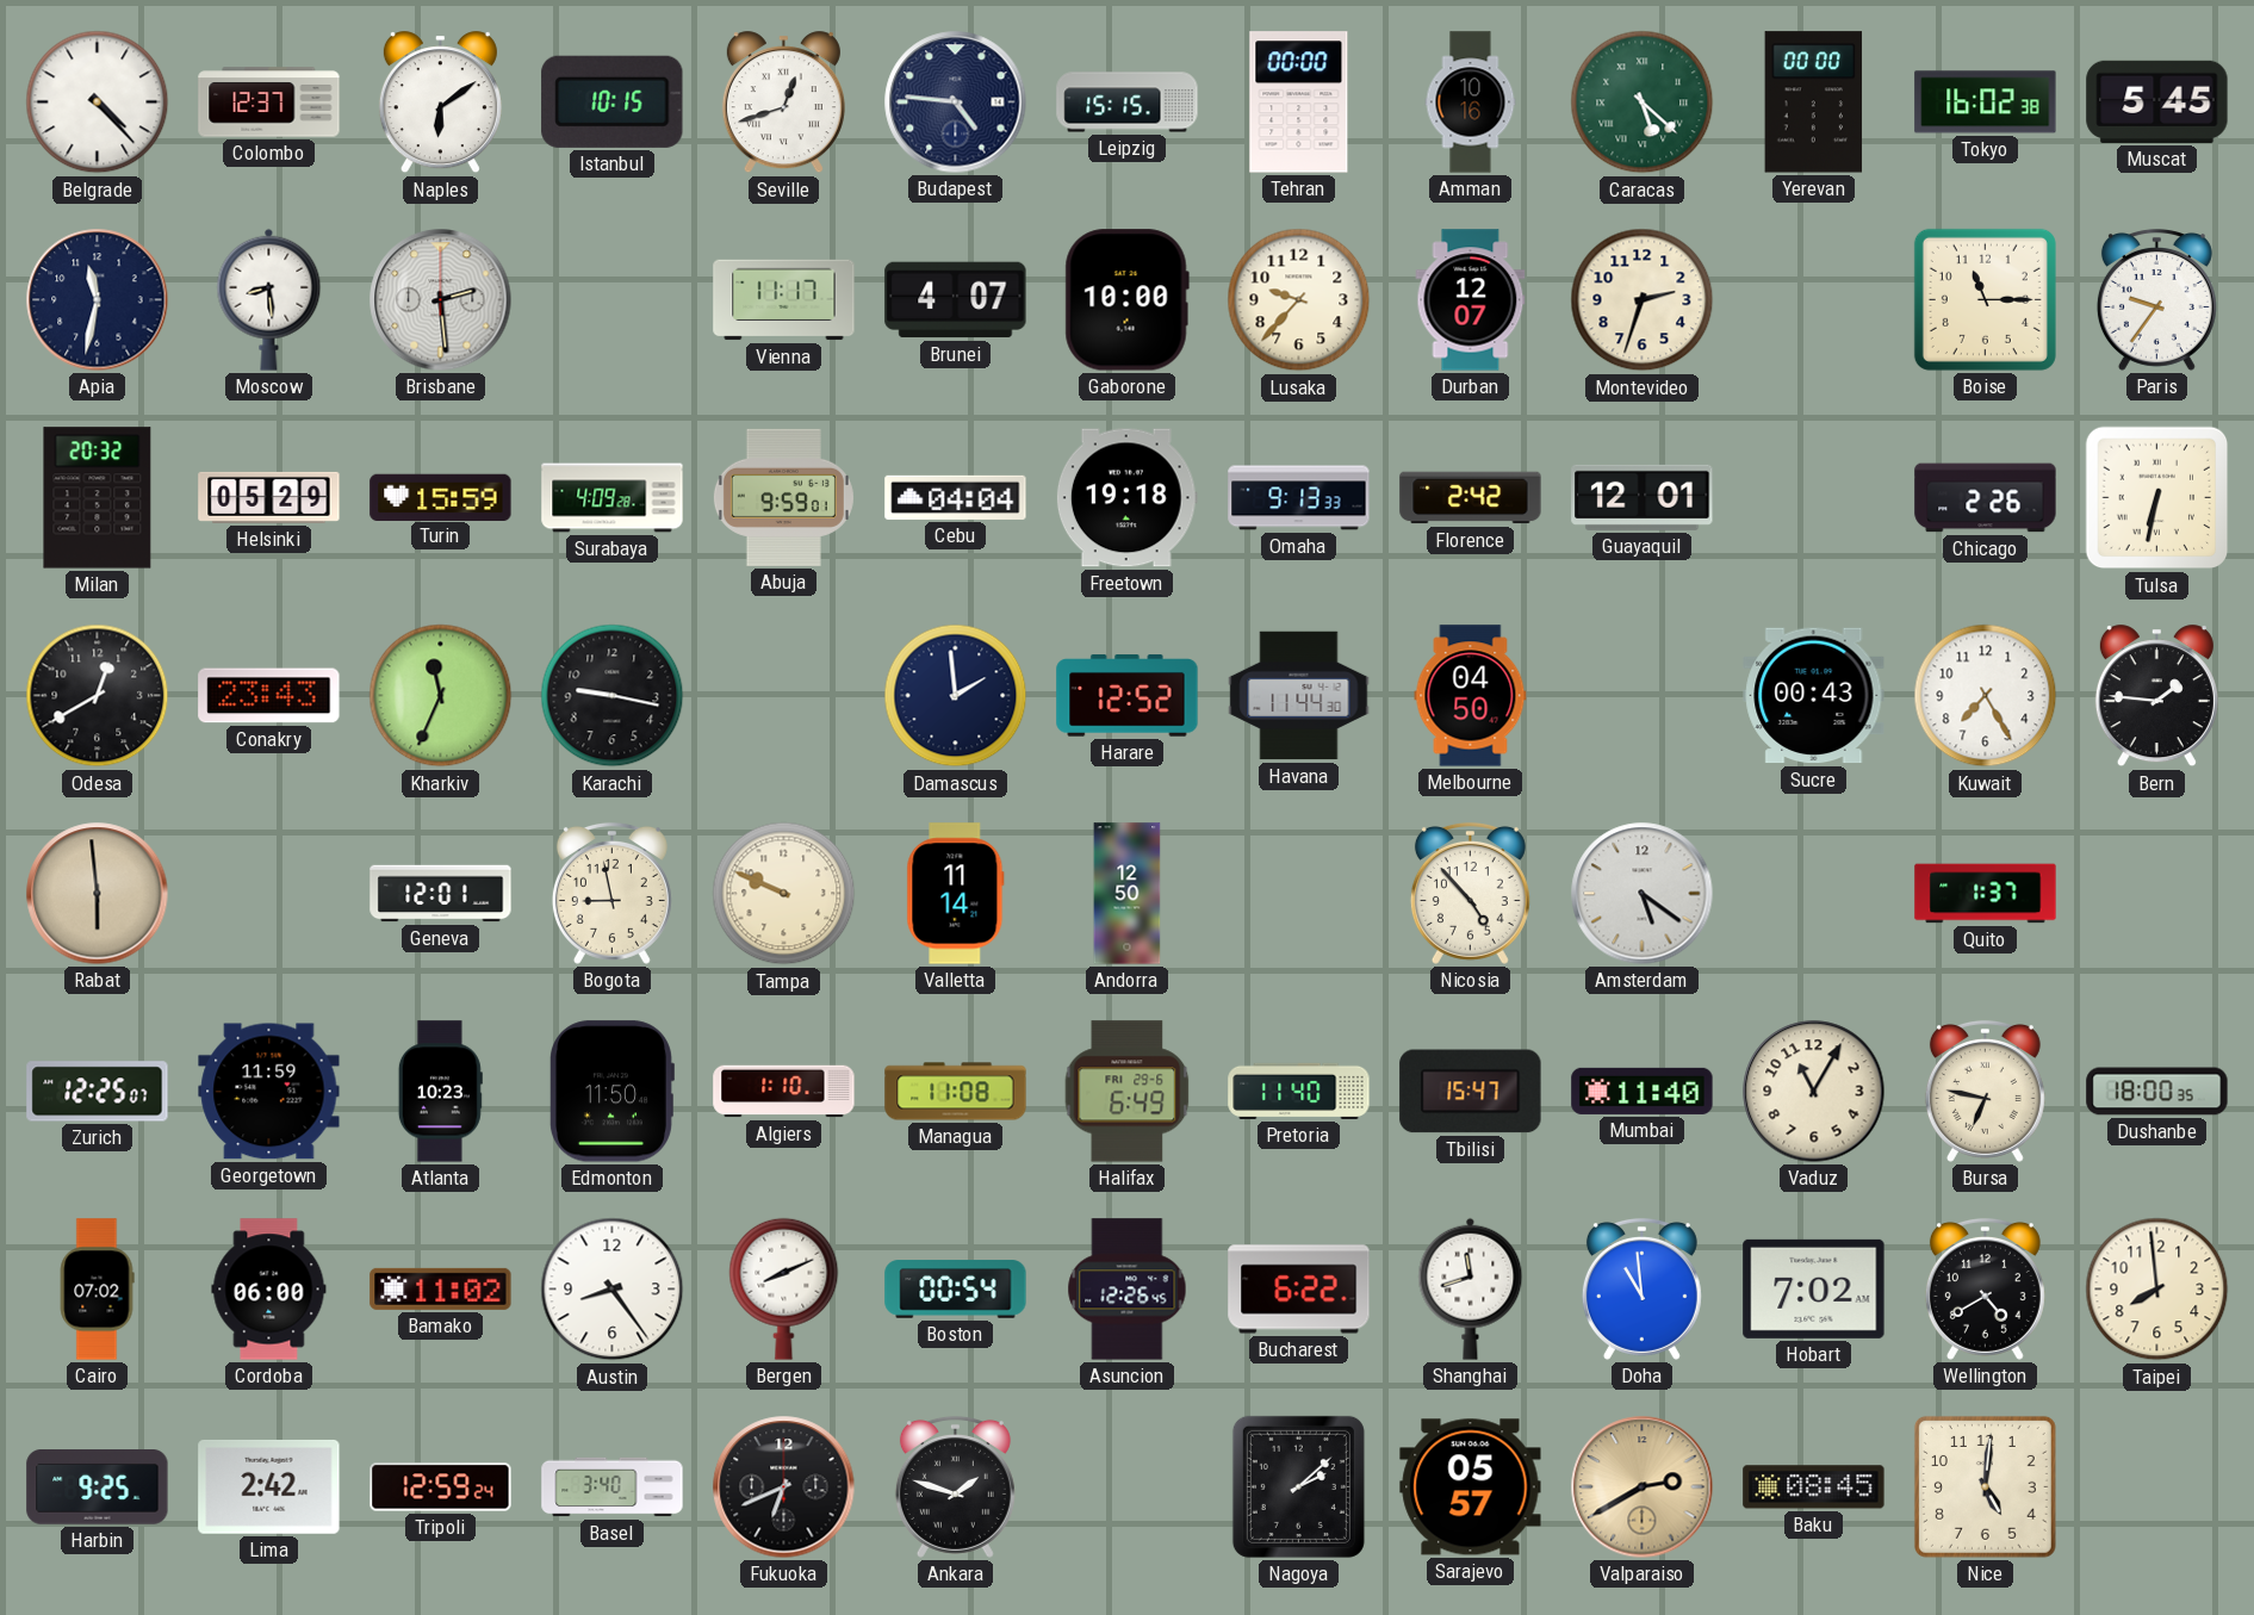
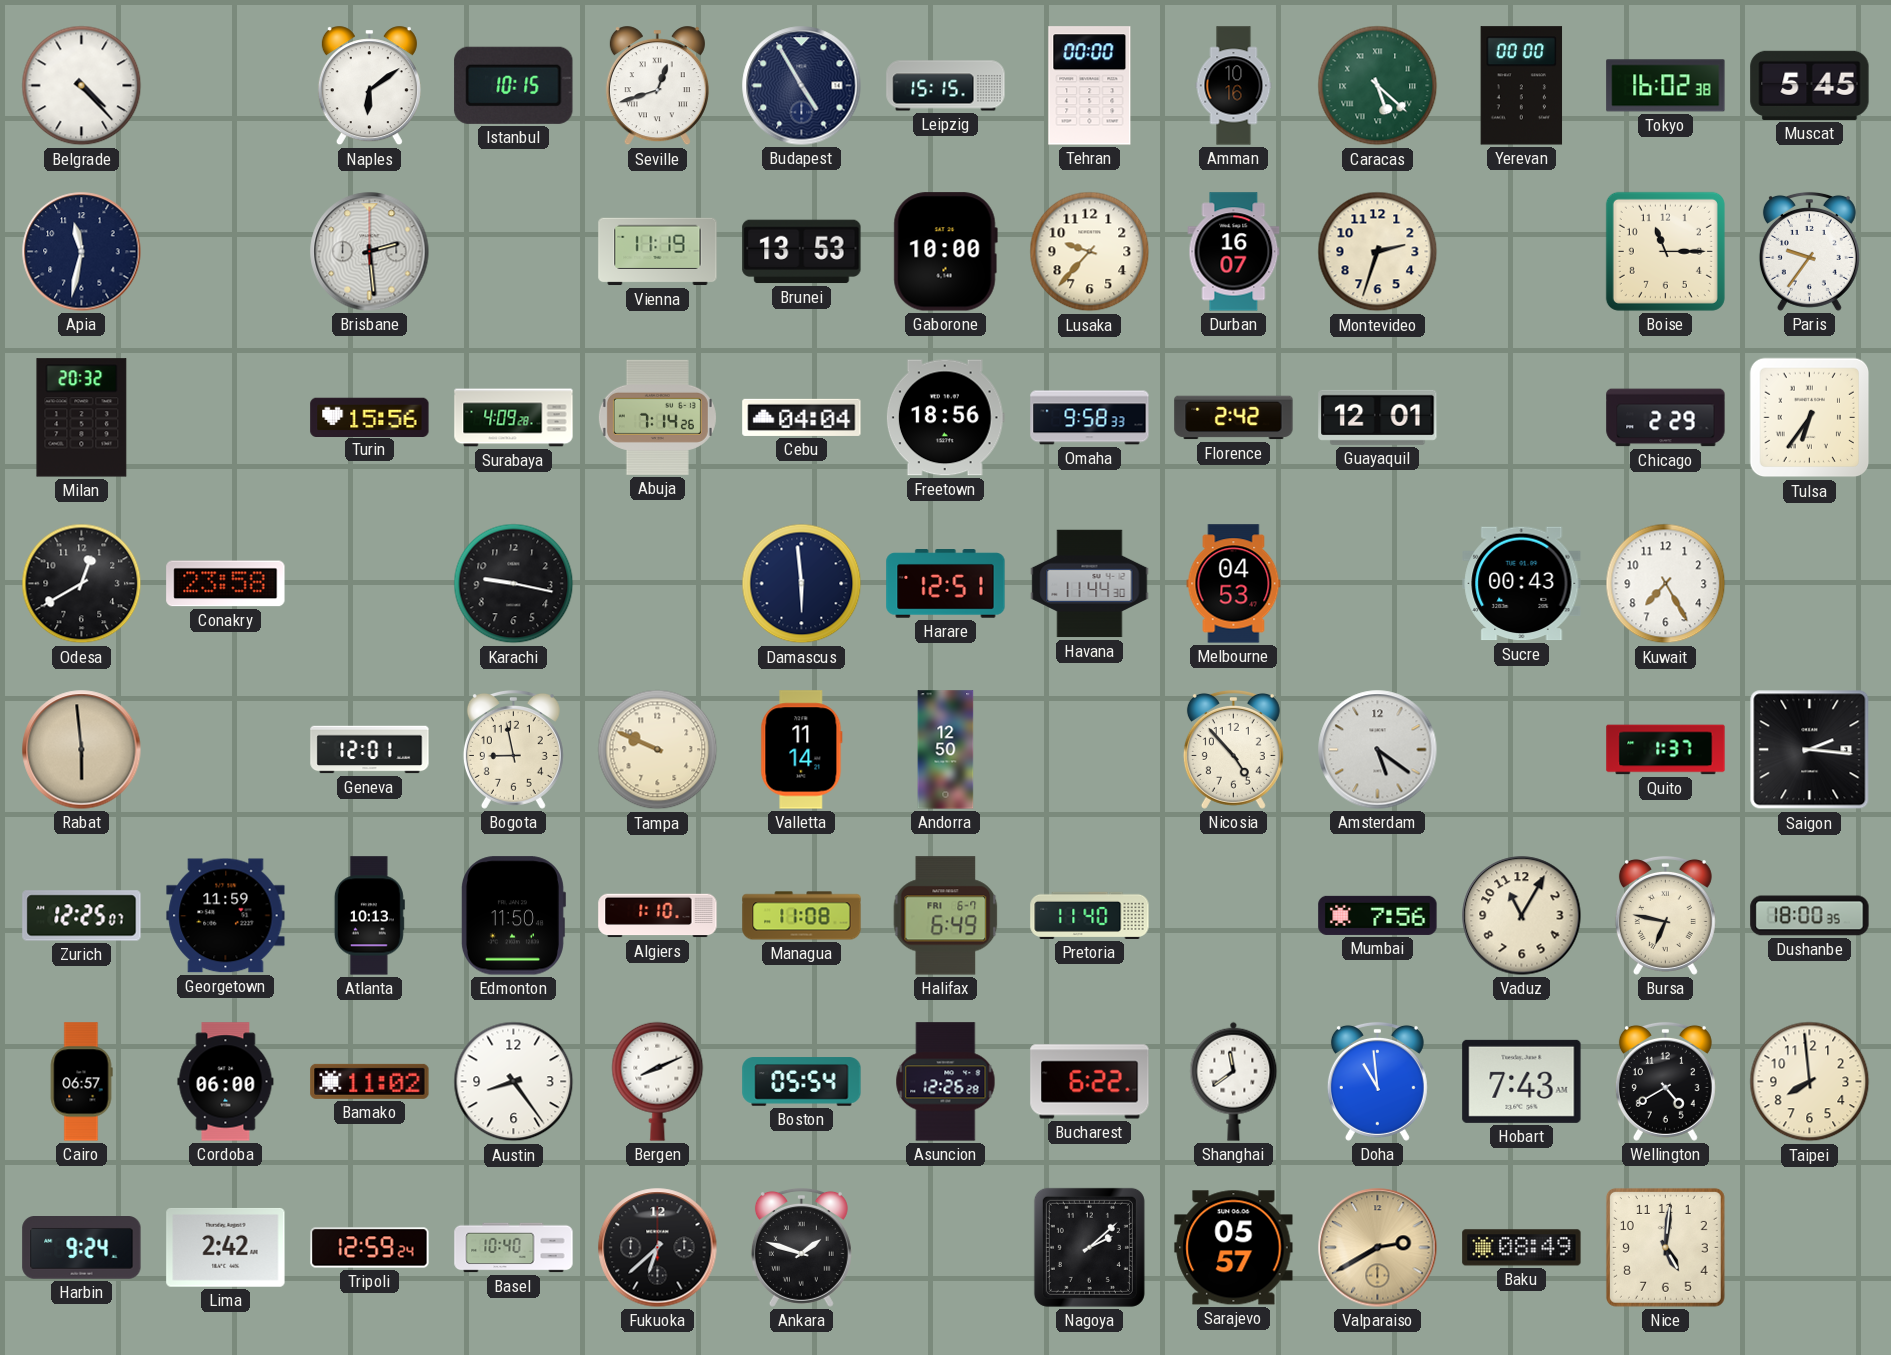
Colombo: 12:37 -> none
Budapest: 4:46 -> 4:55
Moscow: 8:29 -> none
Vienna: 11:17 -> 11:19
Brunei: 4:07 -> 13:53
Durban: 12:07 -> 16:07
Helsinki: 05:29 -> none
Turin: 15:59 -> 15:56
Abuja: 9:59 -> 7:14
Freetown: 19:18 -> 18:56
Omaha: 9:13 -> 9:58
Chicago: 2:26 -> 2:29
Tulsa: 6:32 -> 6:36
Conakry: 23:43 -> 23:58
Kharkiv: 11:34 -> none
Damascus: 1:59 -> 5:59
Harare: 12:52 -> 12:51
Melbourne: 04:50 -> 04:53
Bern: 1:46 -> none
Saigon: none -> 2:16
Atlanta: 10:23 -> 10:13
Halifax date: FRI 29-6 -> FRI 6-7
Tbilisi: 15:47 -> none
Mumbai: 11:40 -> 7:56
Cairo: 07:02 -> 06:57
Boston: 00:54 -> 05:54
Asuncion: 12:26:45 -> 12:26:28
Shanghai: 11:42 -> 11:39
Hobart: 7:02 -> 7:43
Harbin: 9:25 -> 9:24
Basel: 3:40 -> 10:40
Fukuoka: 6:41 -> 6:38
Baku: 08:45 -> 08:49
